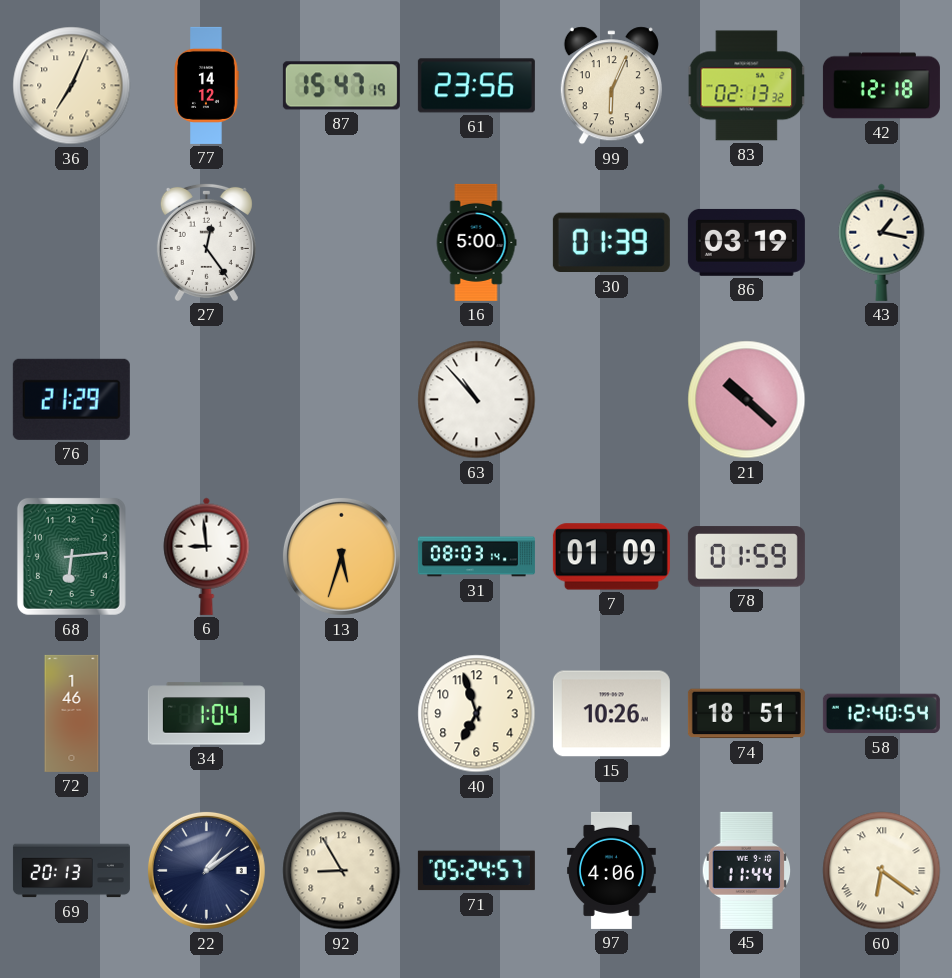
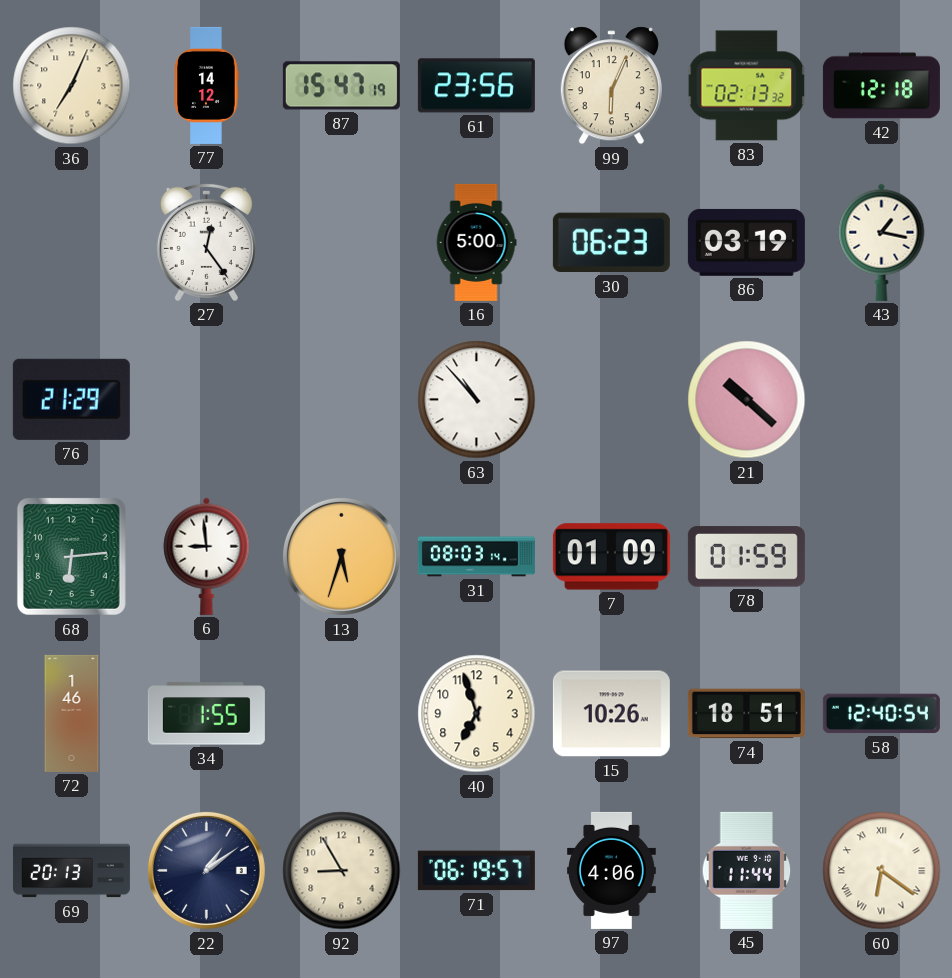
30: 01:39 -> 06:23
34: 1:04 -> 1:55
71: 05:24 -> 06:19
